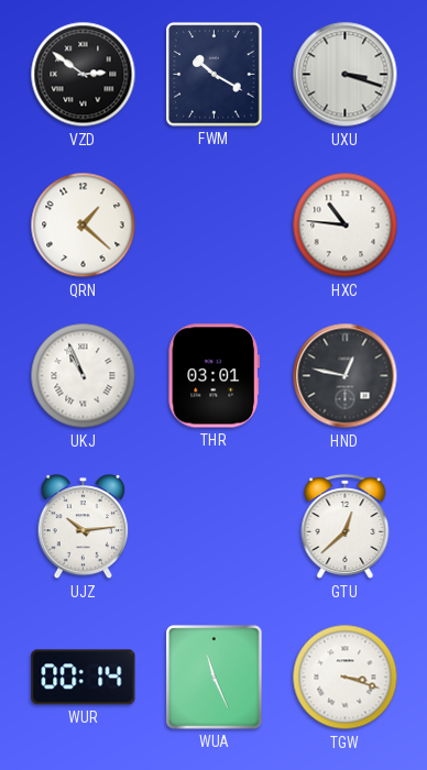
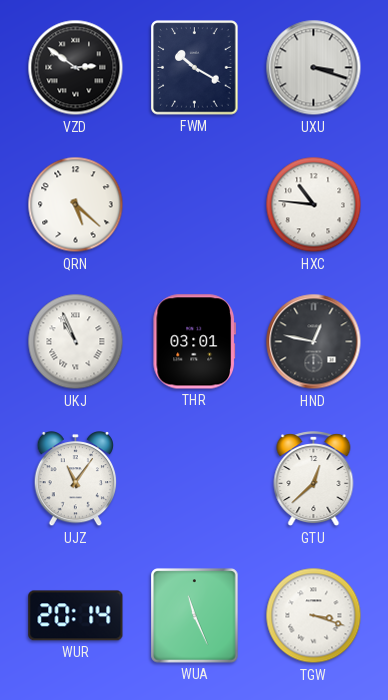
QRN: 1:22 -> 5:22
UJZ: 10:14 -> 11:06
WUR: 00:14 -> 20:14
